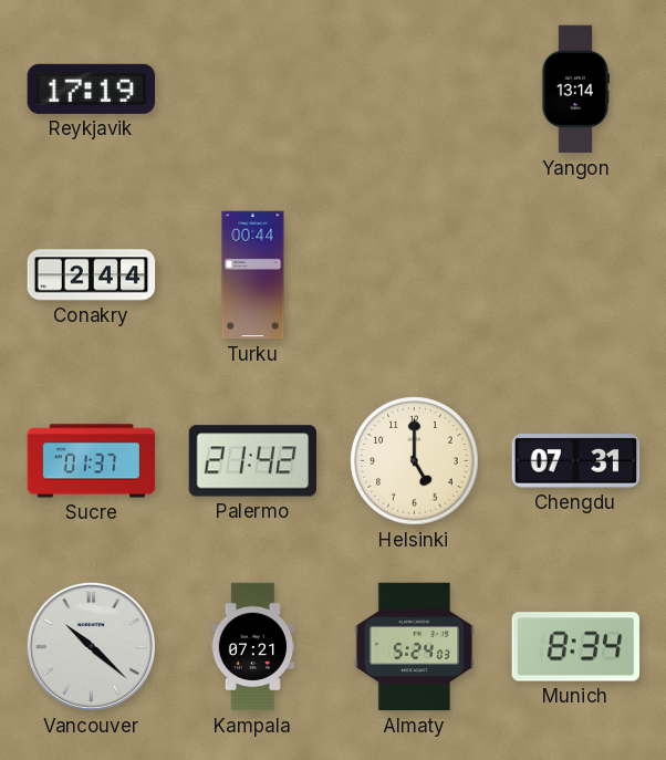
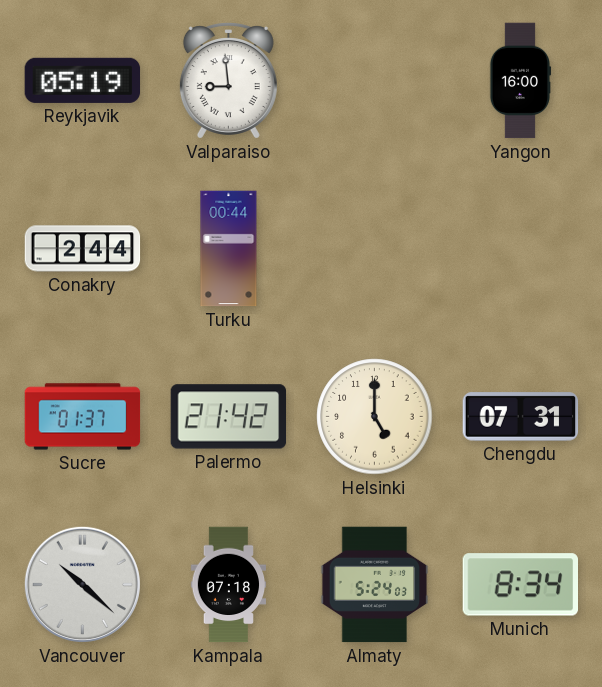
Reykjavik: 17:19 -> 05:19
Valparaiso: none -> 8:59
Yangon: 13:14 -> 16:00
Kampala: 07:21 -> 07:18
